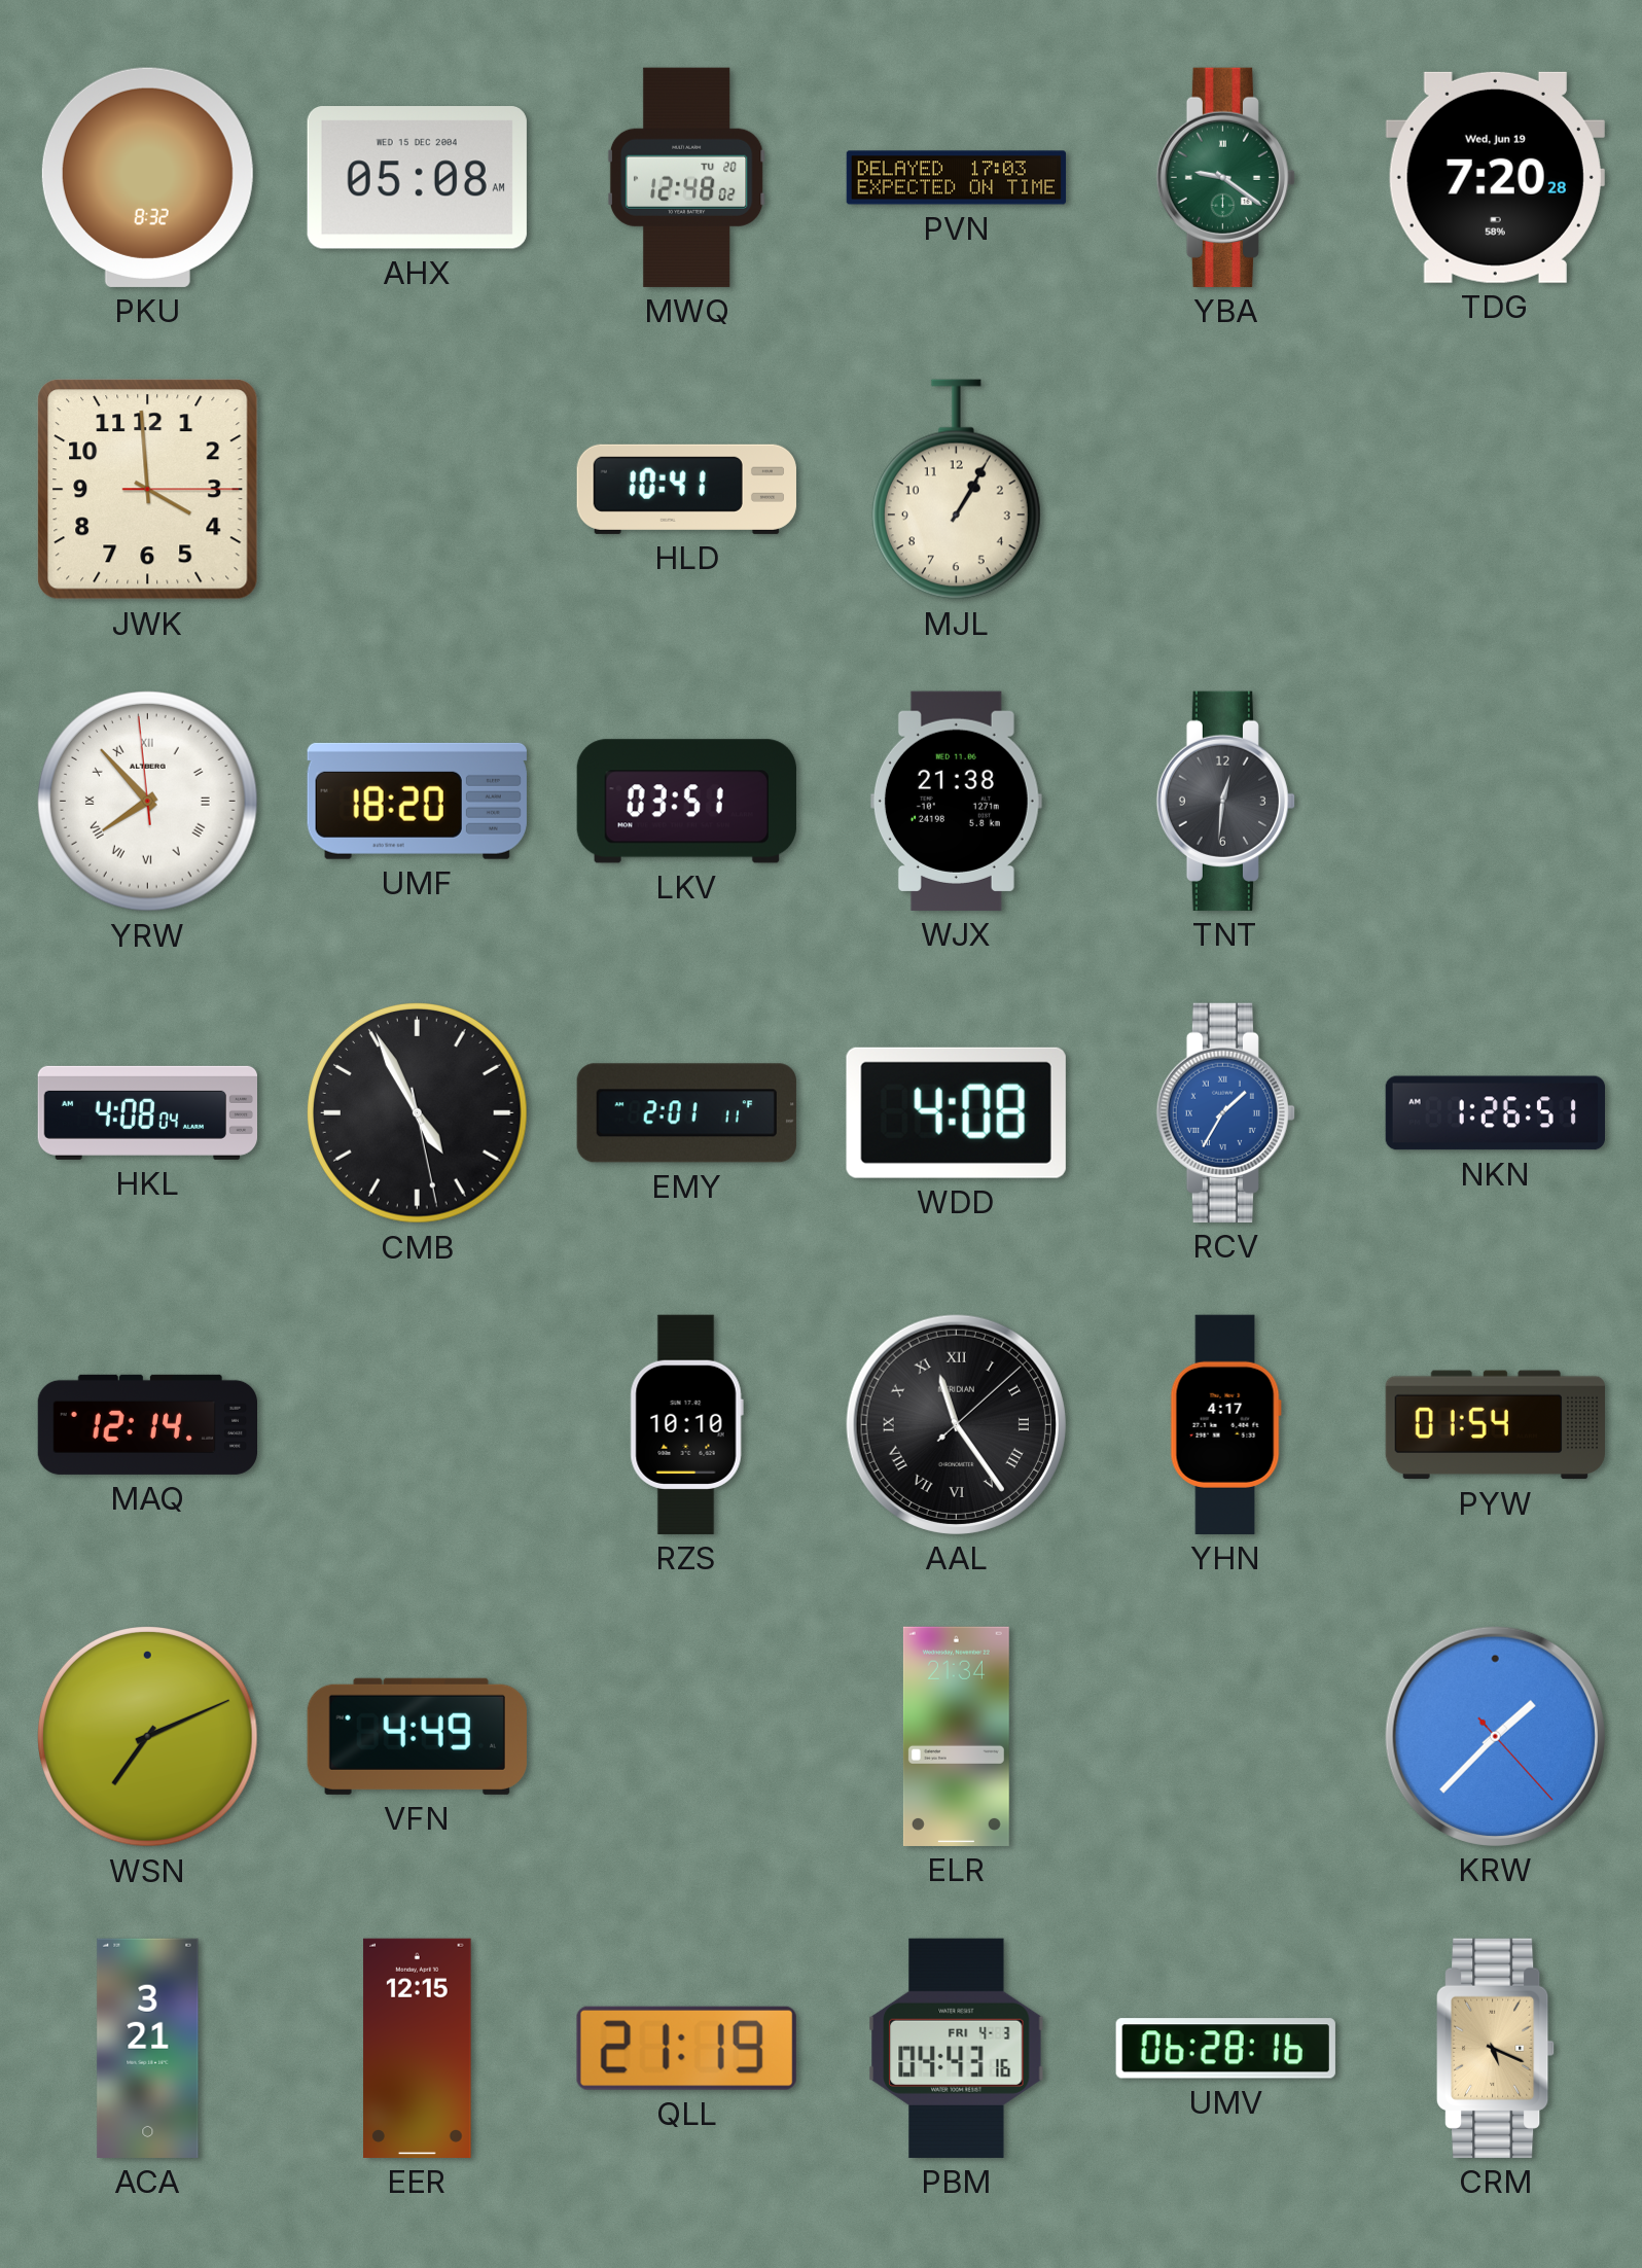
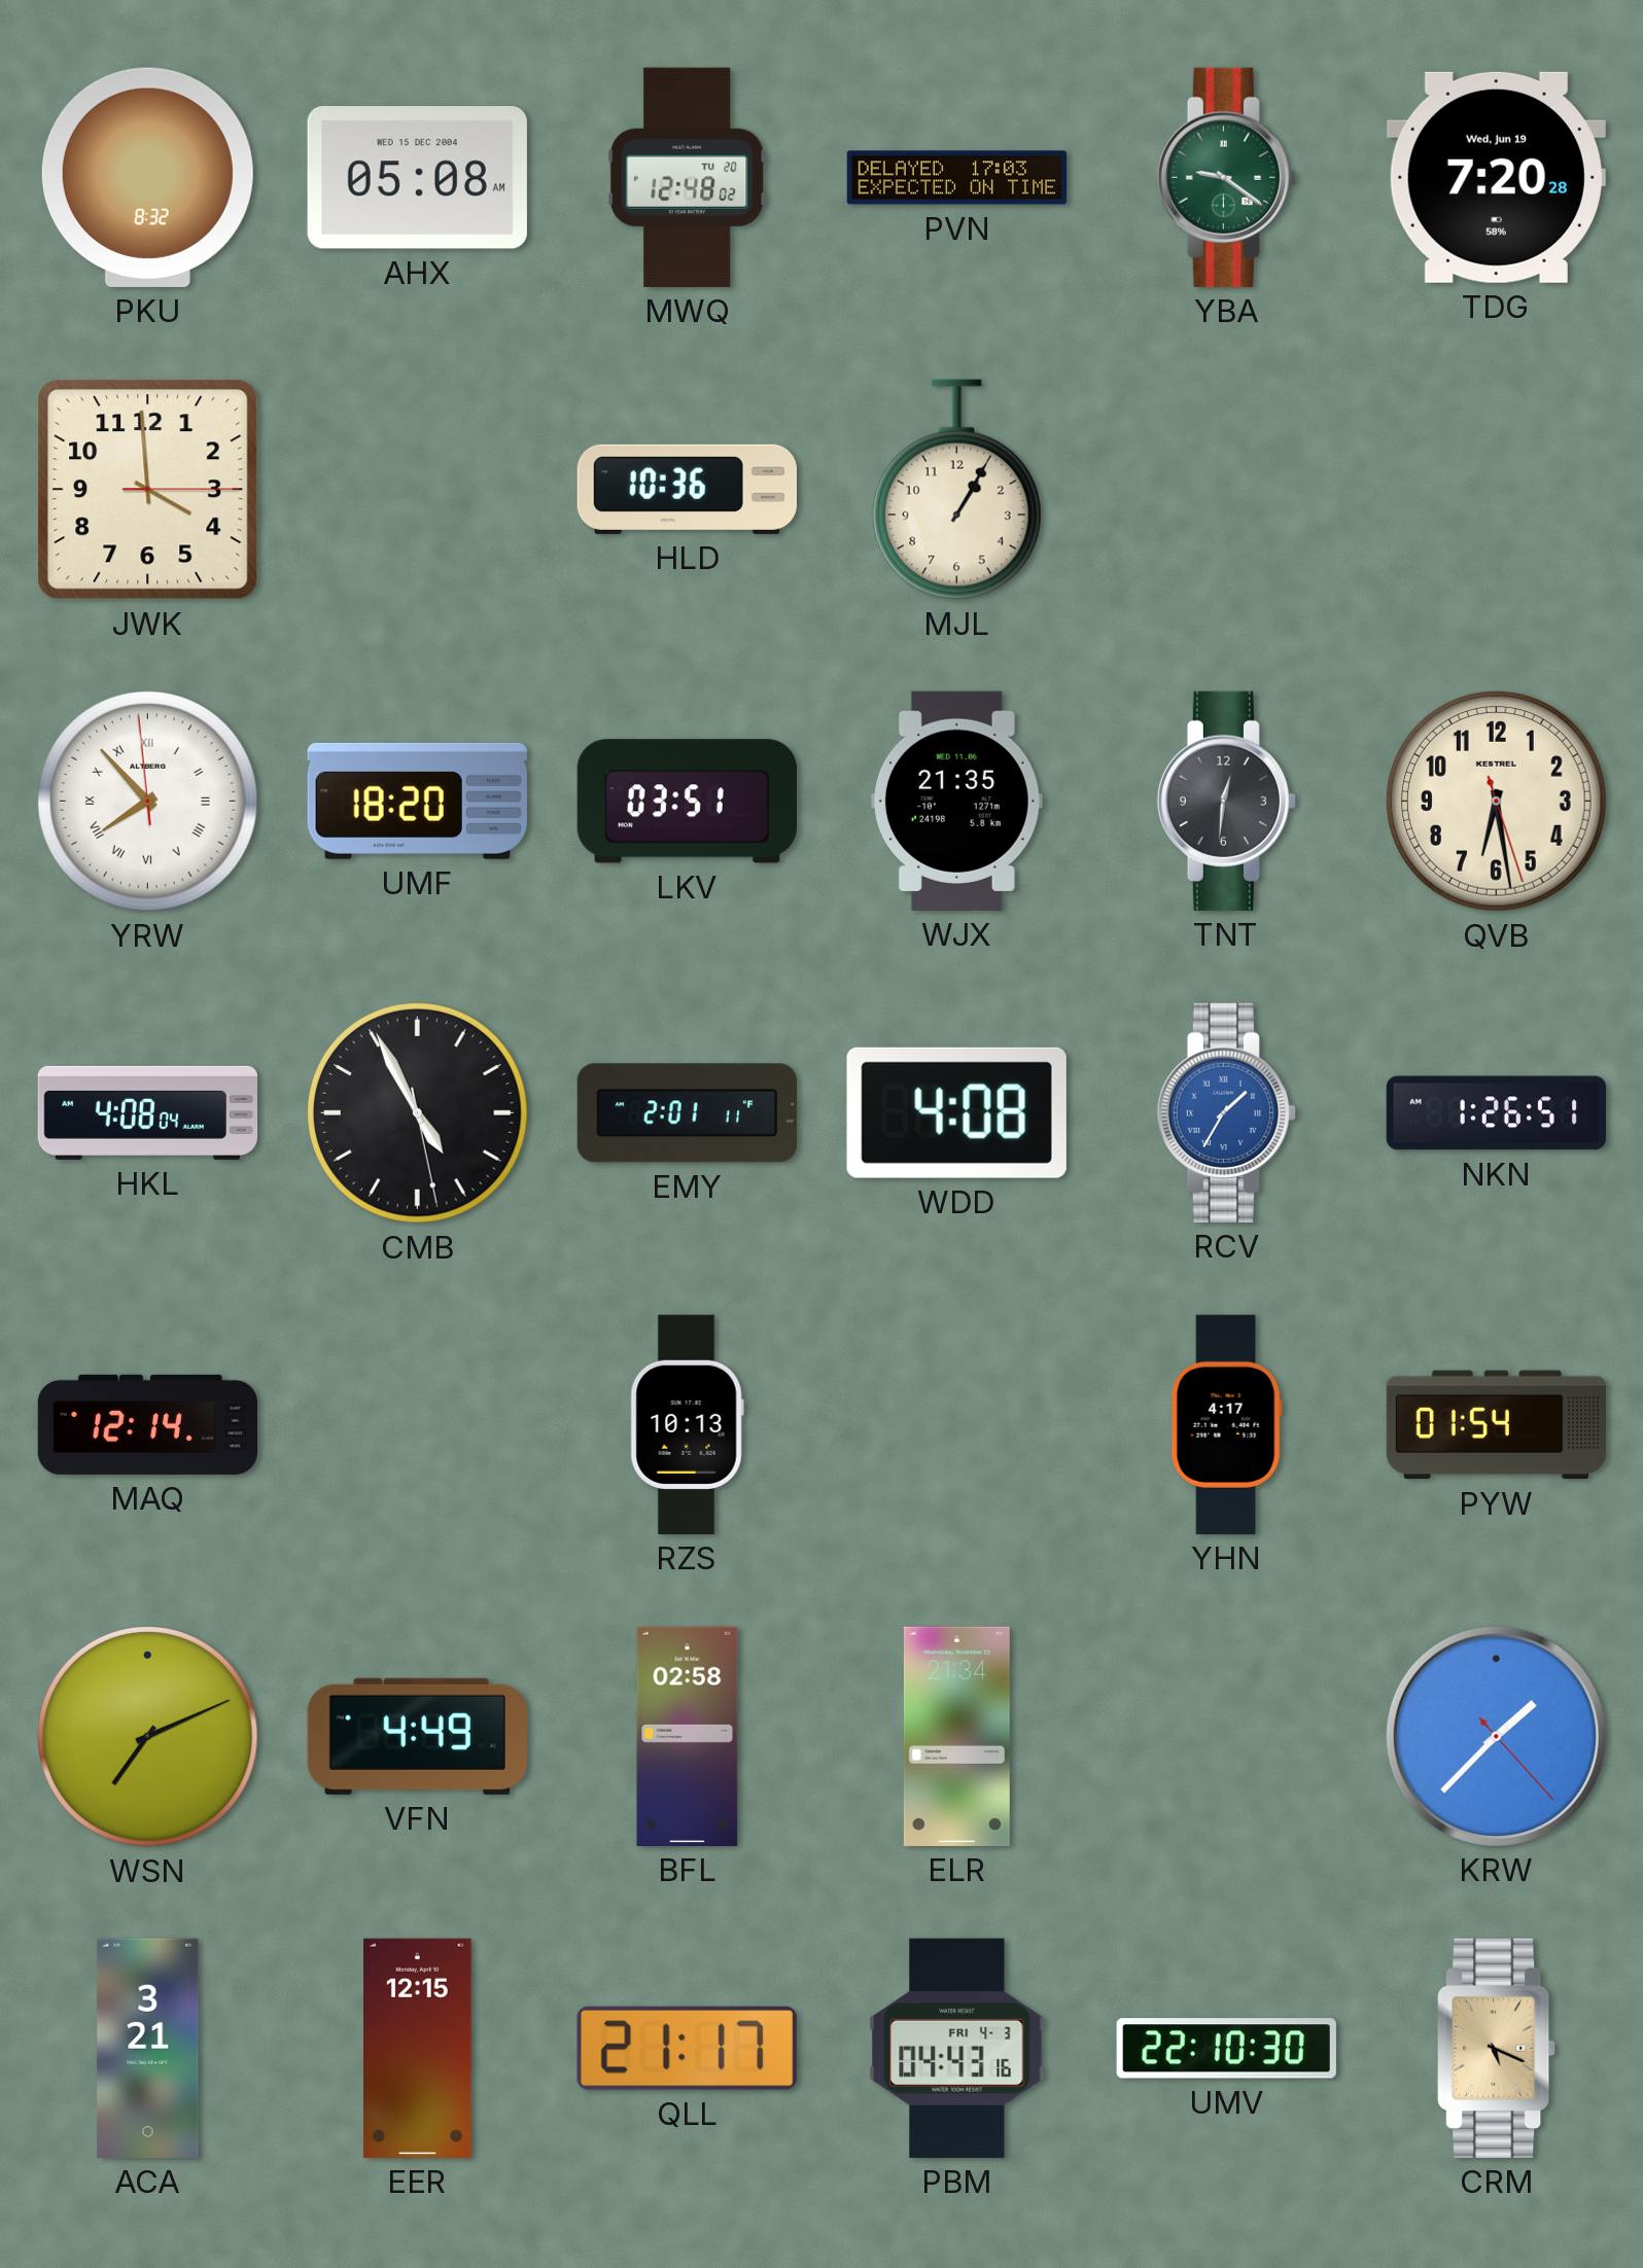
HLD: 10:41 -> 10:36
WJX: 21:38 -> 21:35
QVB: none -> 6:28
RZS: 10:10 -> 10:13
AAL: 11:24 -> none
BFL: none -> 02:58
QLL: 21:19 -> 21:17
UMV: 06:28 -> 22:10
